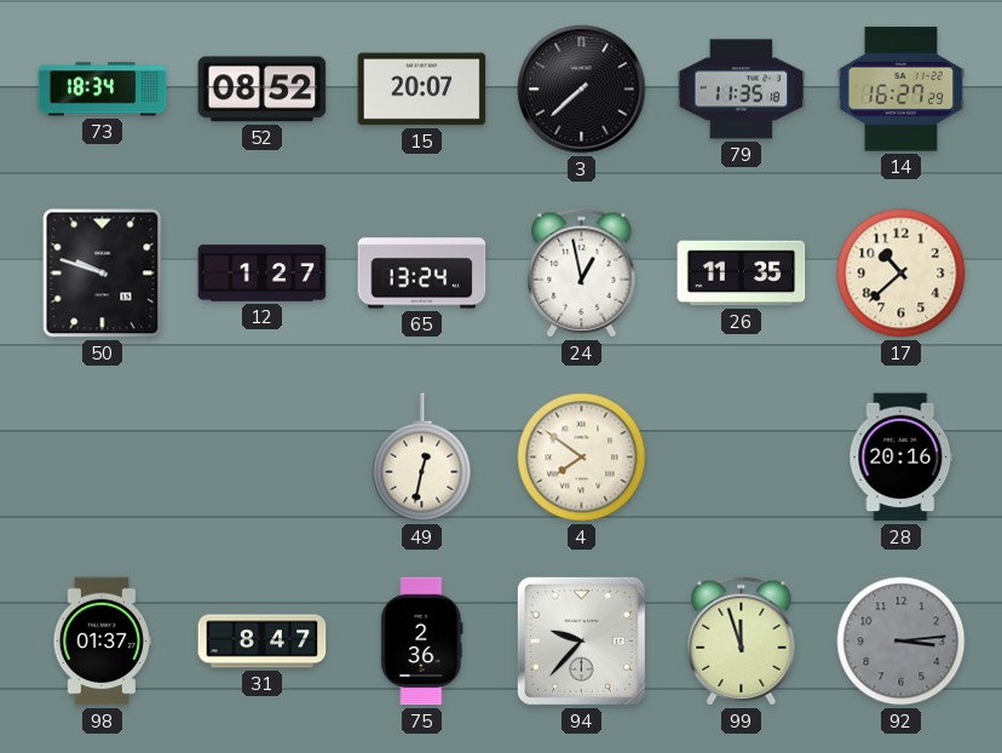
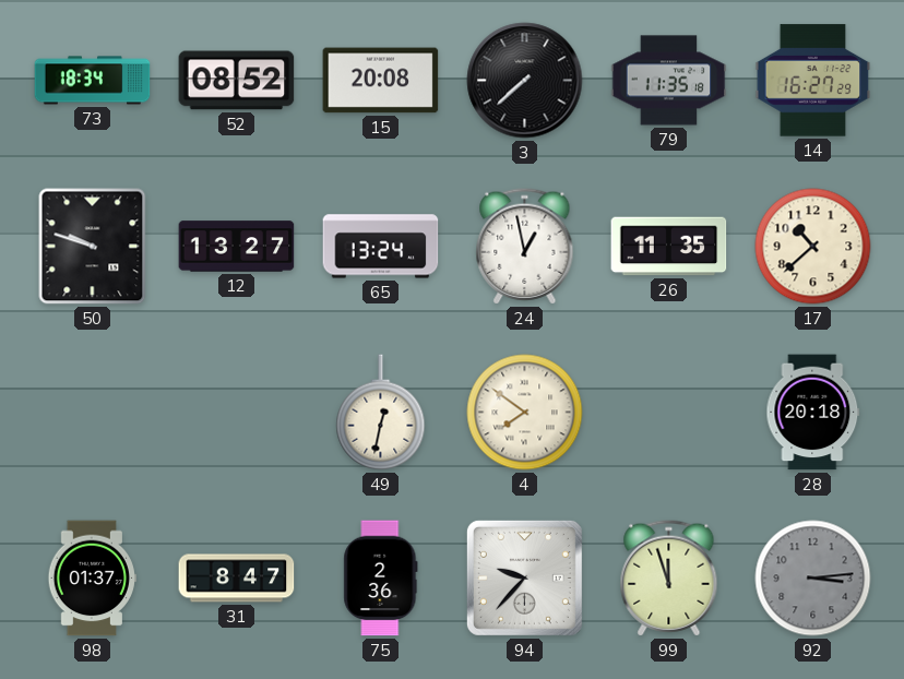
15: 20:07 -> 20:08
12: 1:27 -> 13:27
28: 20:16 -> 20:18
